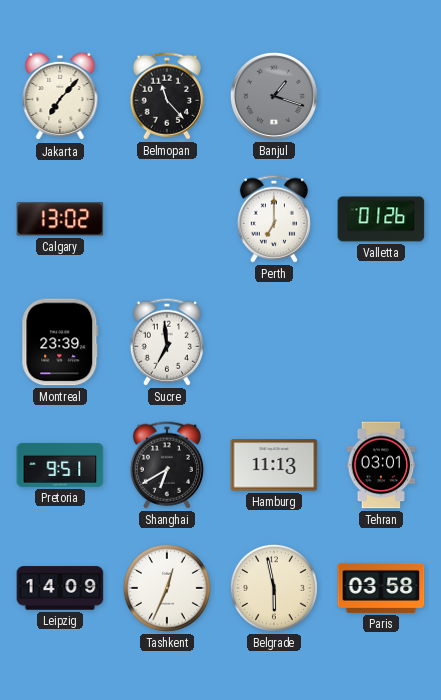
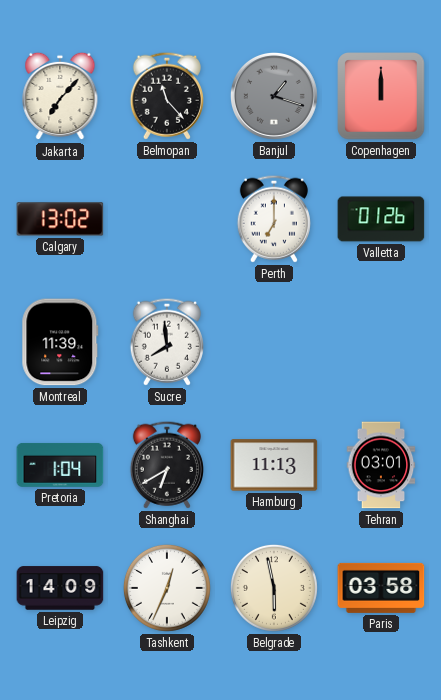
Copenhagen: none -> 12:00
Montreal: 23:39 -> 11:39
Sucre: 6:59 -> 7:59
Pretoria: 9:51 -> 1:04
